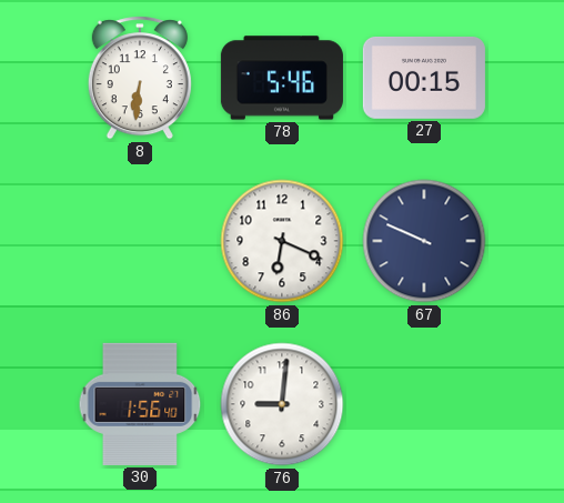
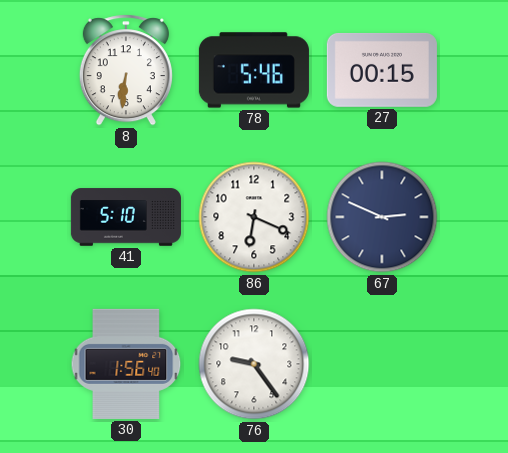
41: none -> 5:10
67: 9:49 -> 2:49
76: 9:01 -> 9:24
